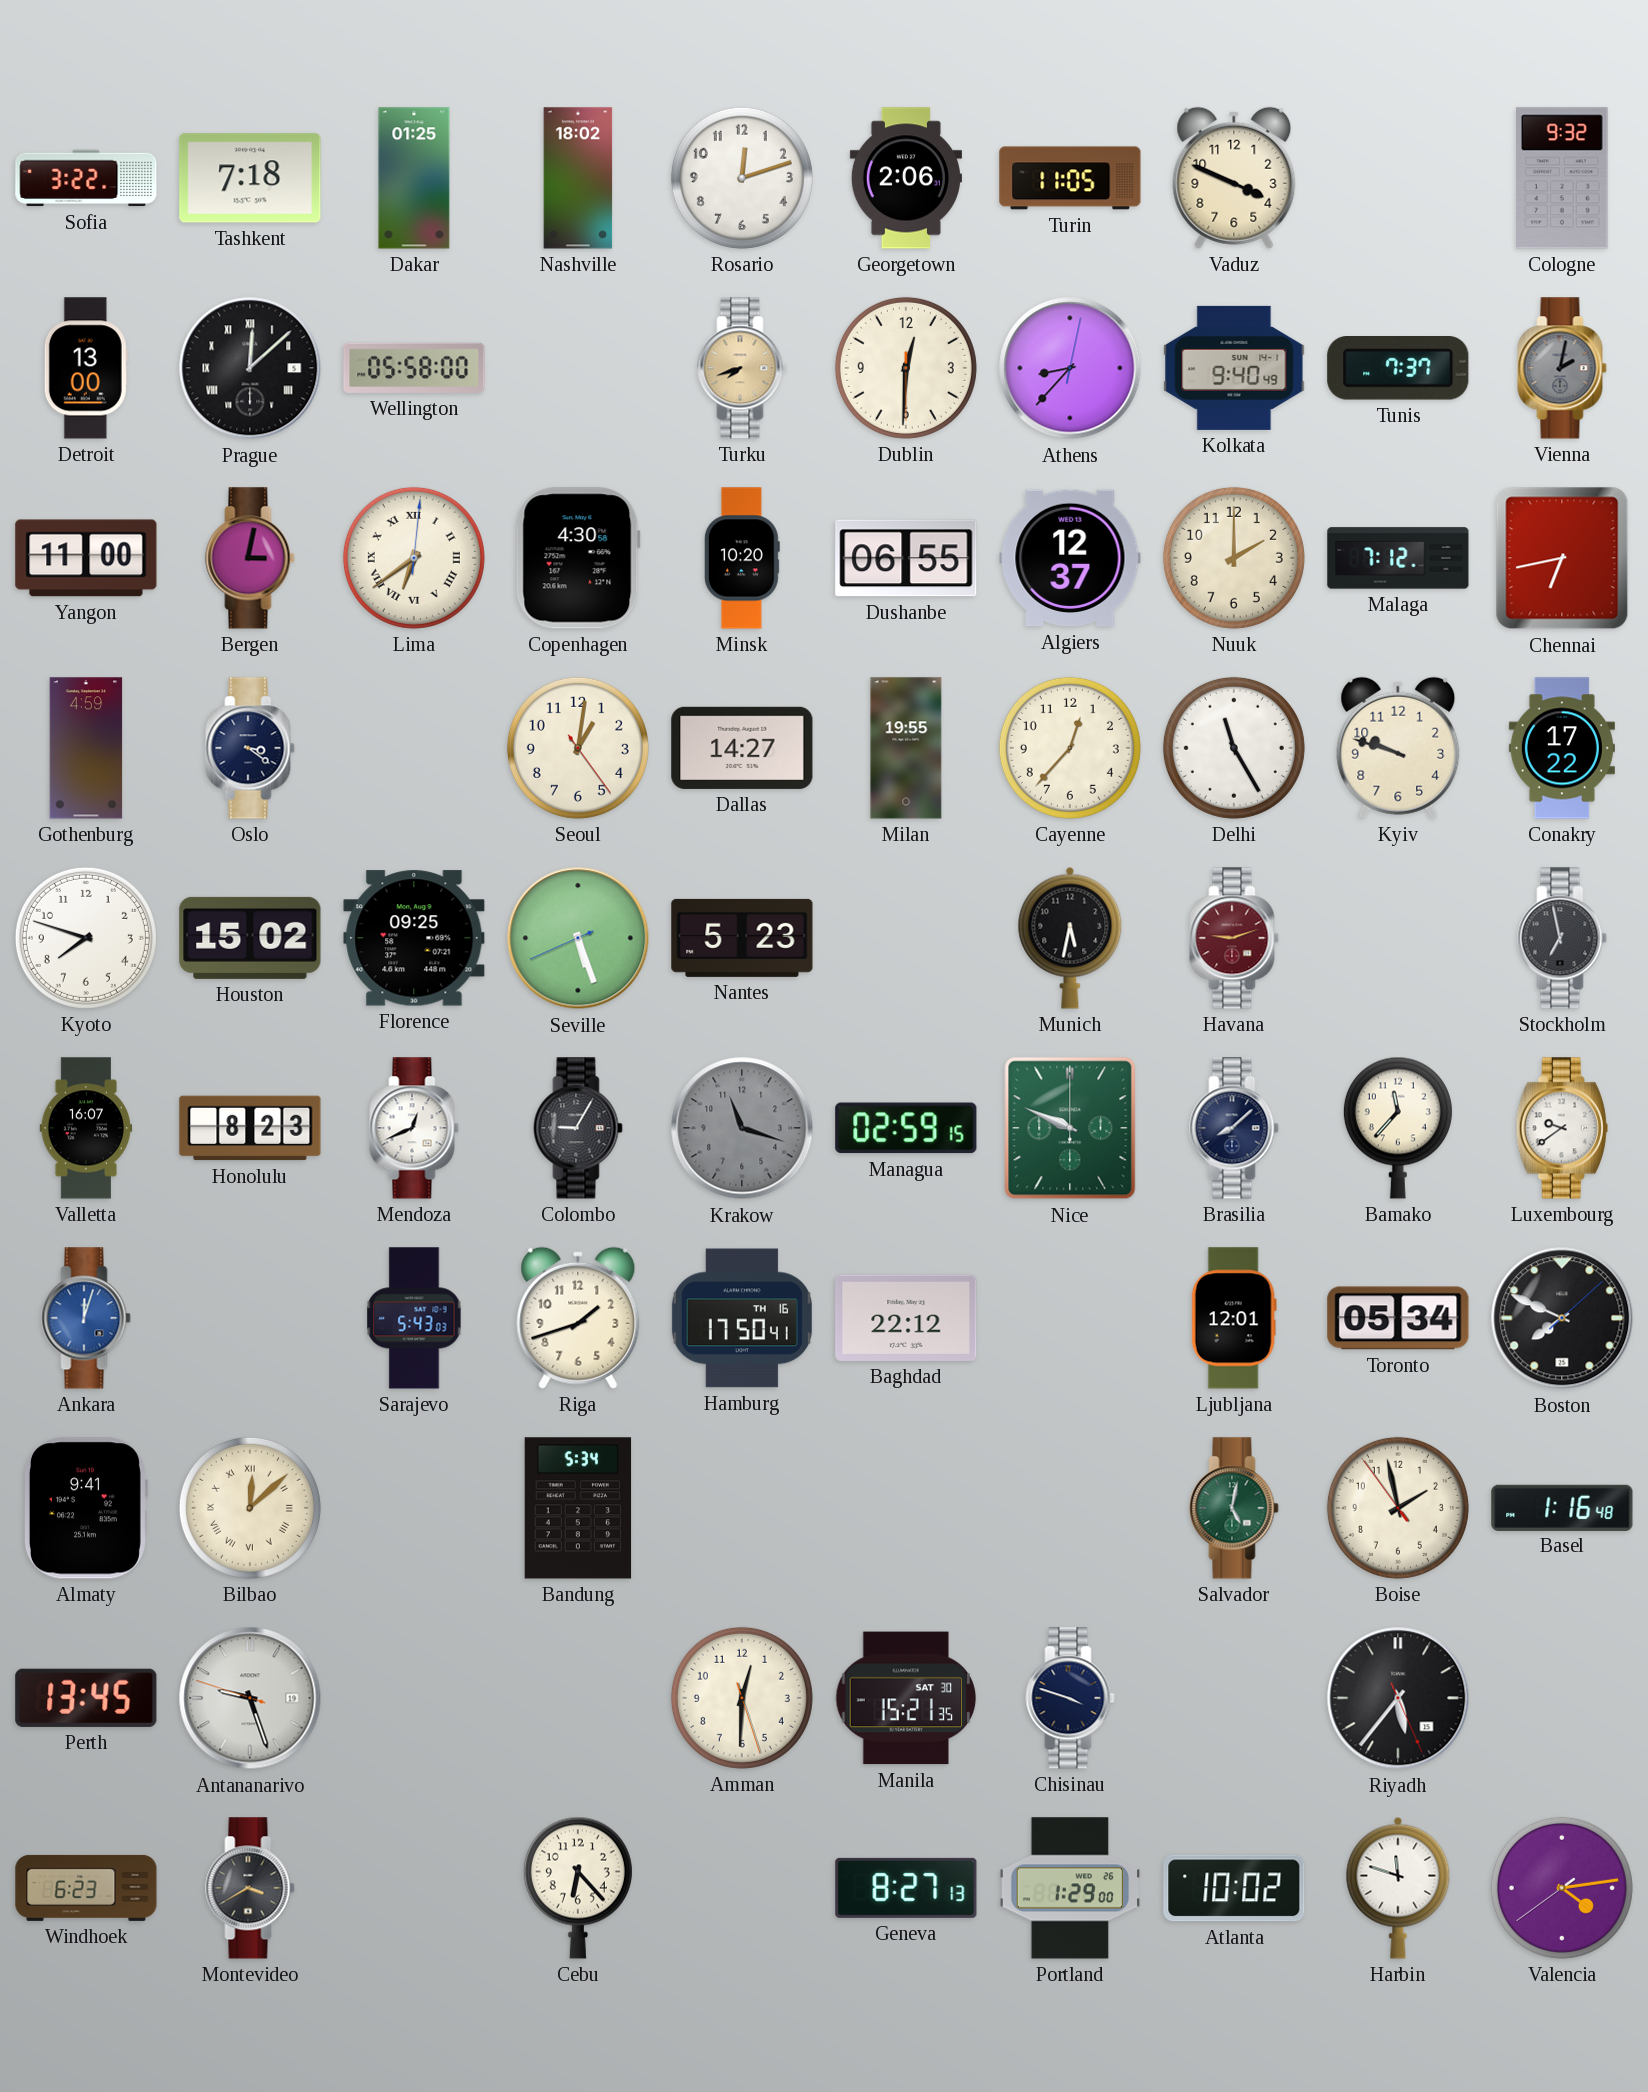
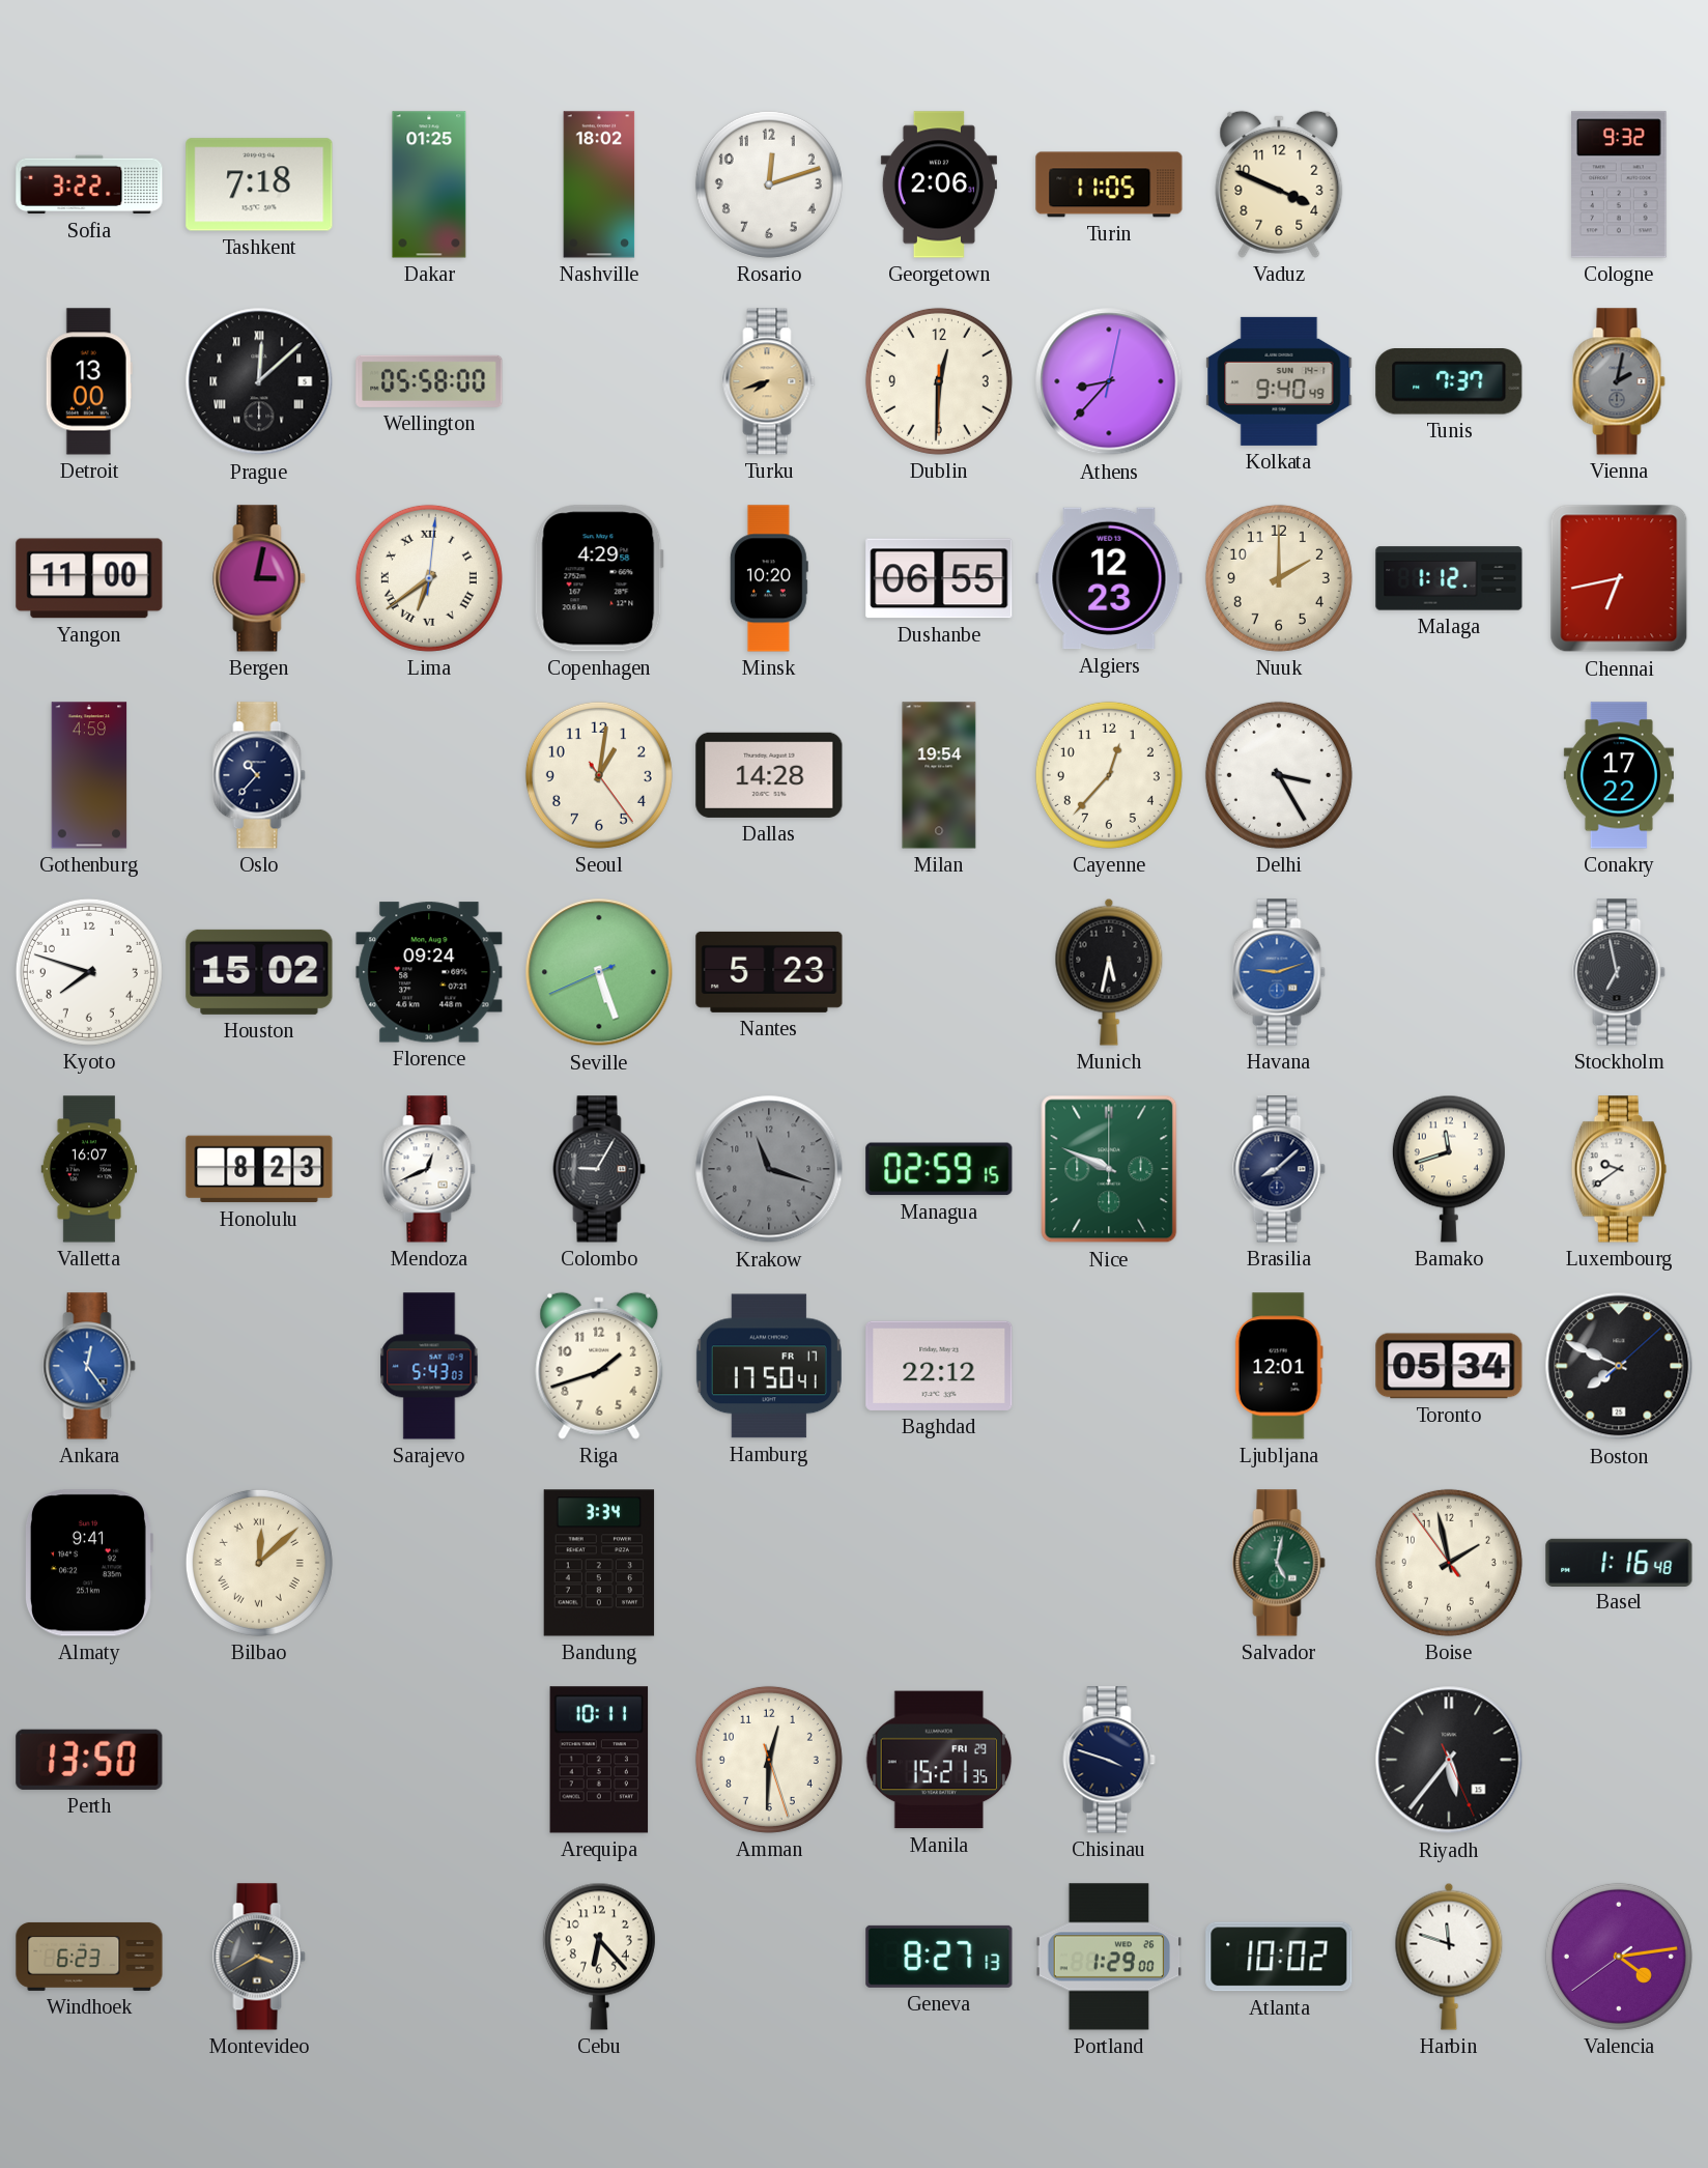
Copenhagen: 4:30 -> 4:29
Algiers: 12:37 -> 12:23
Malaga: 7:12 -> 1:12
Oslo: 3:21 -> 10:37
Dallas: 14:27 -> 14:28
Milan: 19:55 -> 19:54
Delhi: 11:25 -> 3:25
Kyiv: 9:48 -> none
Florence: 09:25 -> 09:24
Havana dial: burgundy -> blue
Bamako: 11:37 -> 11:42
Ankara: 12:03 -> 12:24
Hamburg date: TH 16 -> FR 17
Bandung: 5:34 -> 3:34
Perth: 13:45 -> 13:50
Antananarivo: 9:26 -> none
Arequipa: none -> 10:11
Manila date: SAT 30 -> FRI 29
